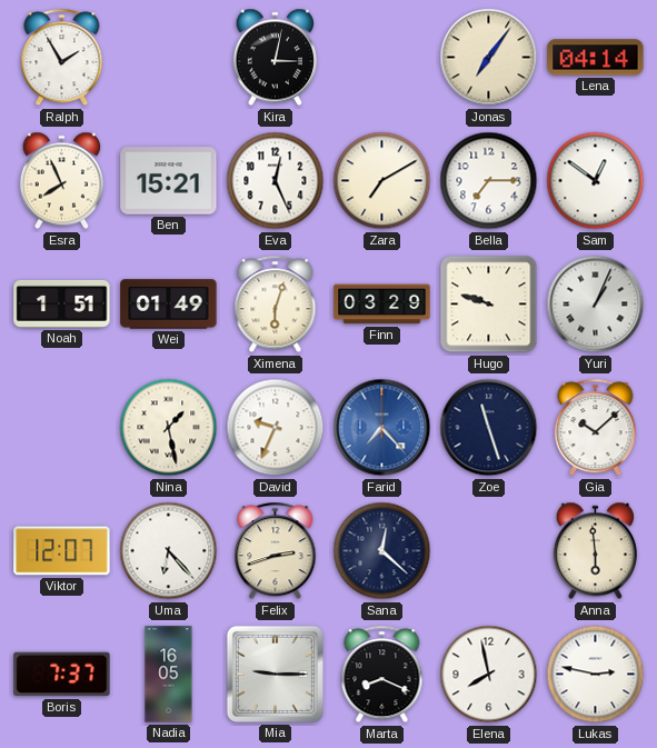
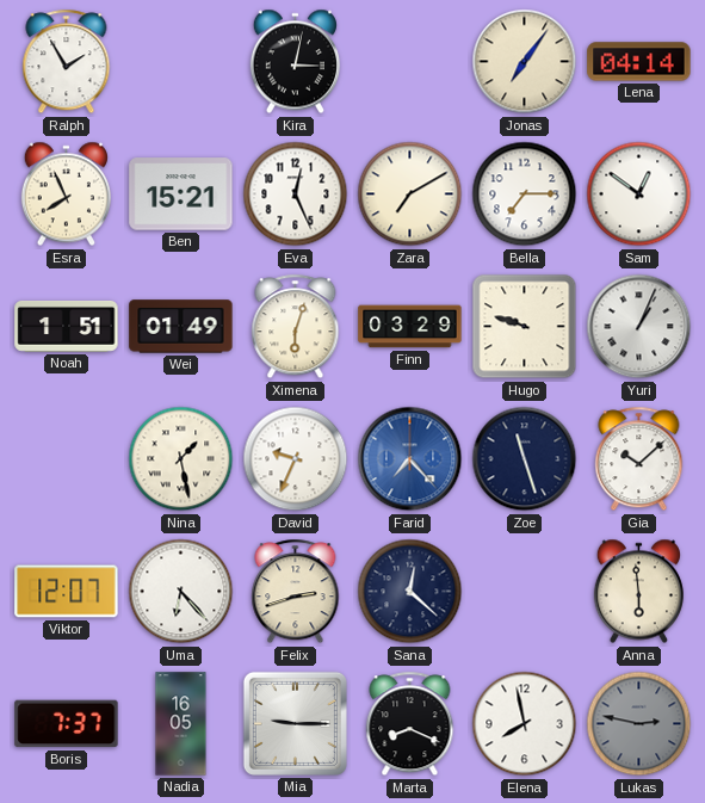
Lukas dial: white -> grey
